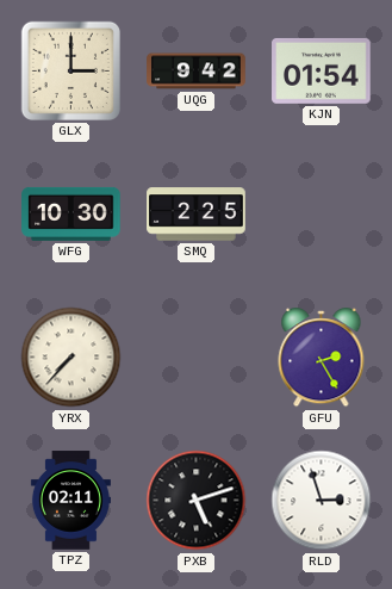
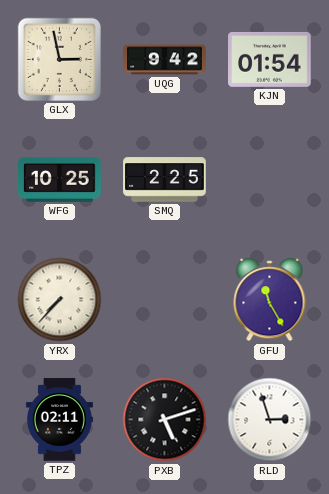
GLX: 3:00 -> 2:58
WFG: 10:30 -> 10:25
GFU: 2:25 -> 11:25
